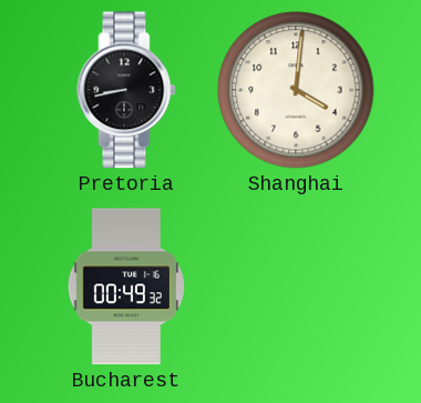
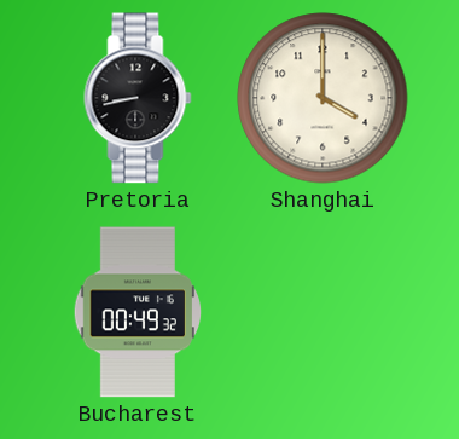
Shanghai: 4:01 -> 4:00
